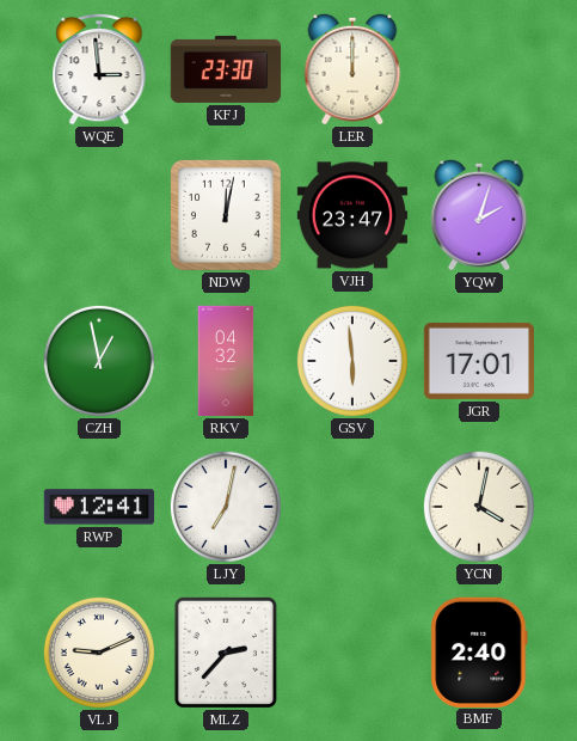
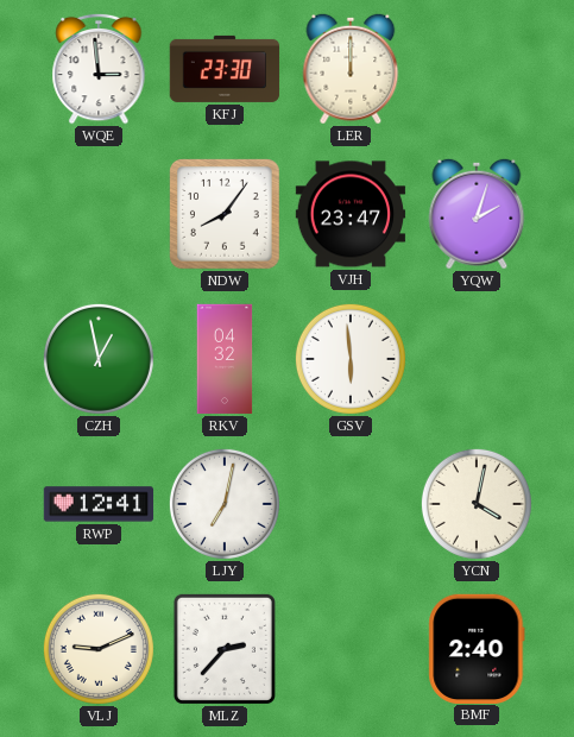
NDW: 12:02 -> 8:06
JGR: 17:01 -> none
